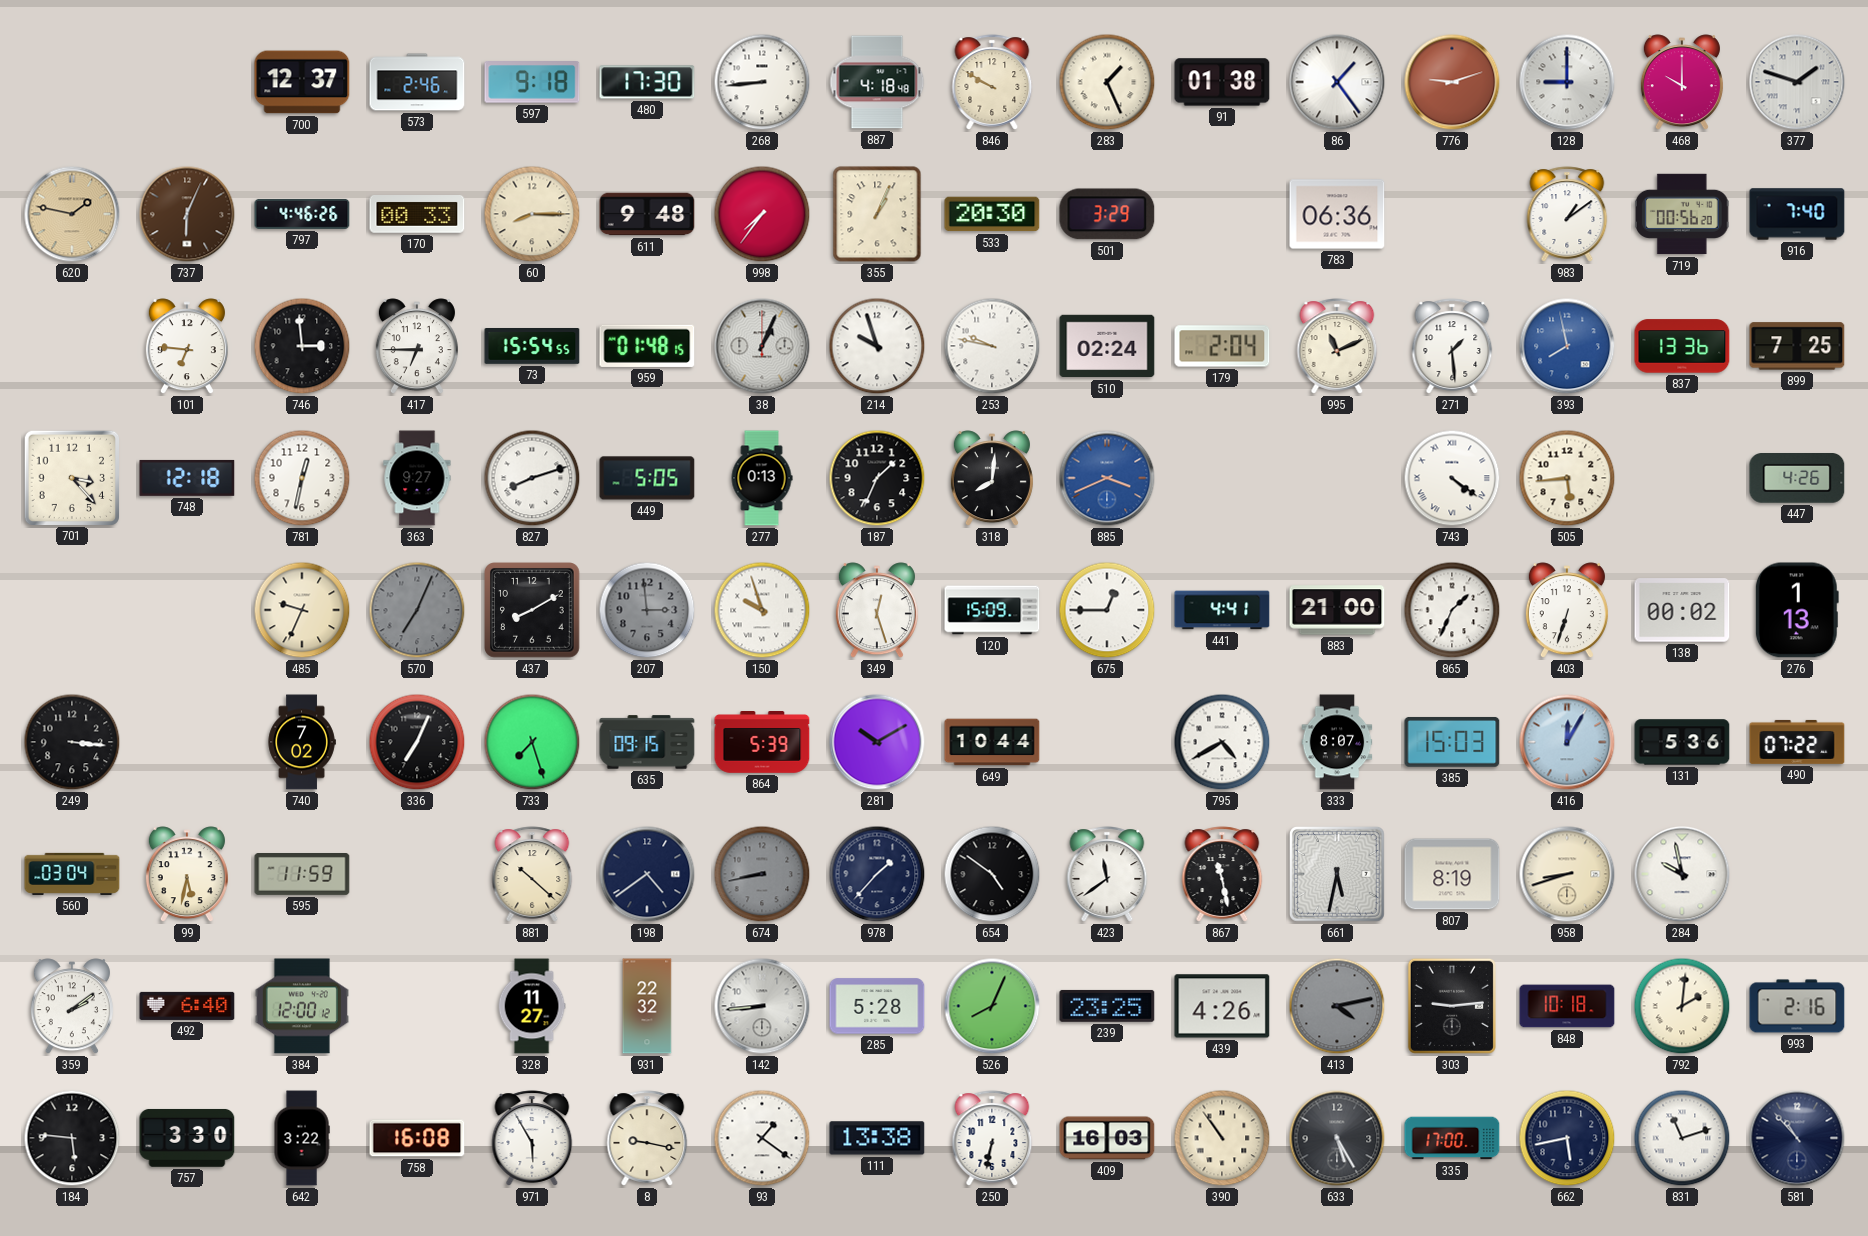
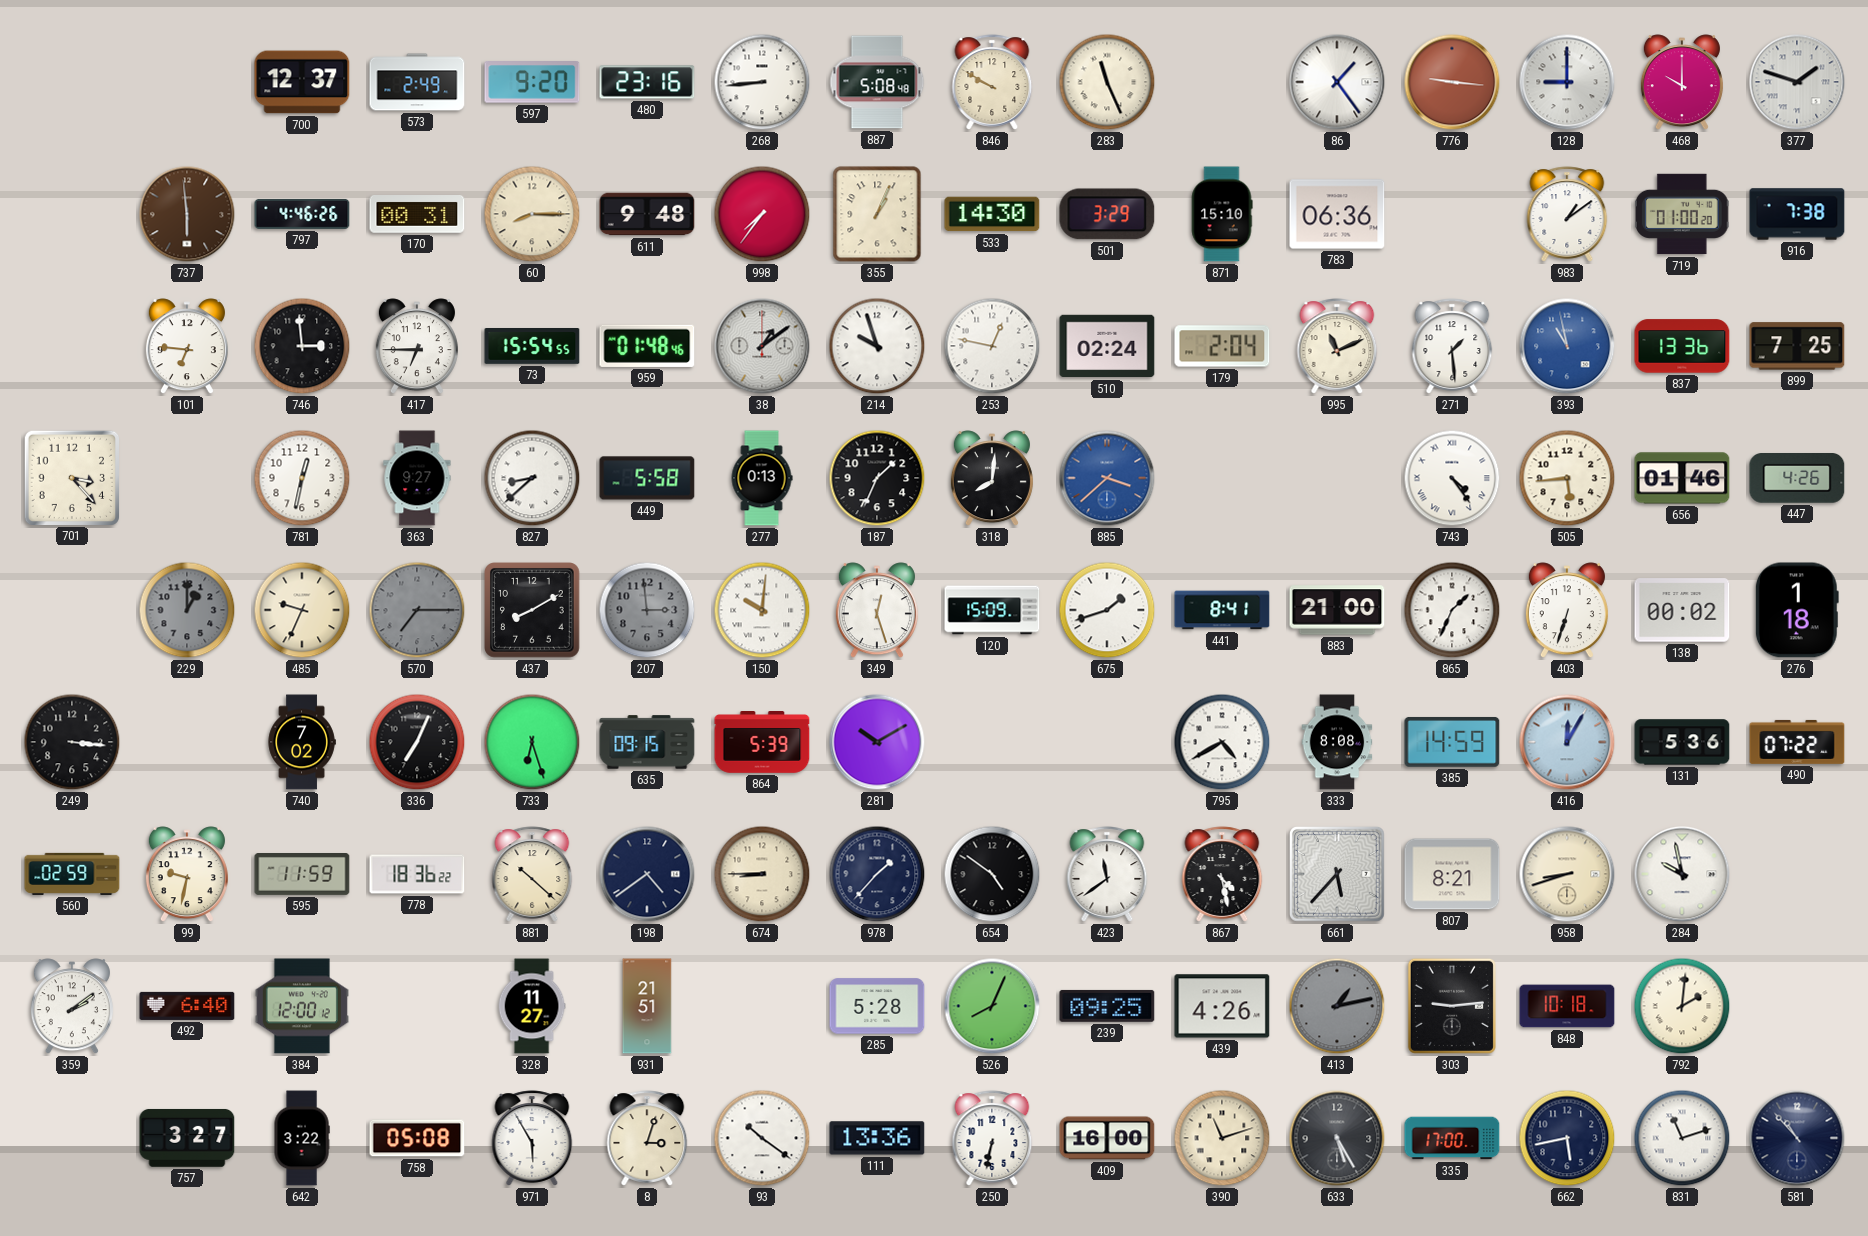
573: 2:46 -> 2:49
597: 9:18 -> 9:20
480: 17:30 -> 23:16
887: 4:18 -> 5:08
283: 1:26 -> 11:26
91: 01:38 -> none
776: 9:12 -> 9:16
620: 1:47 -> none
737: 6:04 -> 5:59
170: 00:33 -> 00:31
533: 20:30 -> 14:30
871: none -> 15:10
719: 00:56 -> 01:00
916: 7:40 -> 7:38
959: 01:48:15 -> 01:48:46
38: 1:04 -> 1:09
253: 9:47 -> 12:47
393: 7:58 -> 10:58
748: 12:18 -> none
827: 8:12 -> 8:38
449: 5:05 -> 5:58
885: 3:41 -> 3:38
743: 4:21 -> 4:24
656: none -> 01:46
229: none -> 1:00
570: 7:04 -> 7:15
150: 9:57 -> 10:01
675: 12:45 -> 1:42
441: 4:41 -> 8:41
276: 1:13 -> 1:18
733: 7:27 -> 6:27
649: 10:44 -> none
333: 8:07 -> 8:08
385: 15:03 -> 14:59
560: 03:04 -> 02:59
99: 5:32 -> 9:32
778: none -> 18:36
674: 8:43 -> 8:45
674 dial: grey -> cream
867: 11:28 -> 4:28
661: 5:32 -> 5:37
807: 8:19 -> 8:21
931: 22:32 -> 21:51
142: 8:44 -> none
239: 23:25 -> 09:25
413: 4:13 -> 1:13
993: 2:16 -> none
184: 5:46 -> none
757: 3:30 -> 3:27
758: 16:08 -> 05:08
8: 9:17 -> 3:03
93: 1:21 -> 10:21
111: 13:38 -> 13:36
409: 16:03 -> 16:00
390: 10:54 -> 11:12
